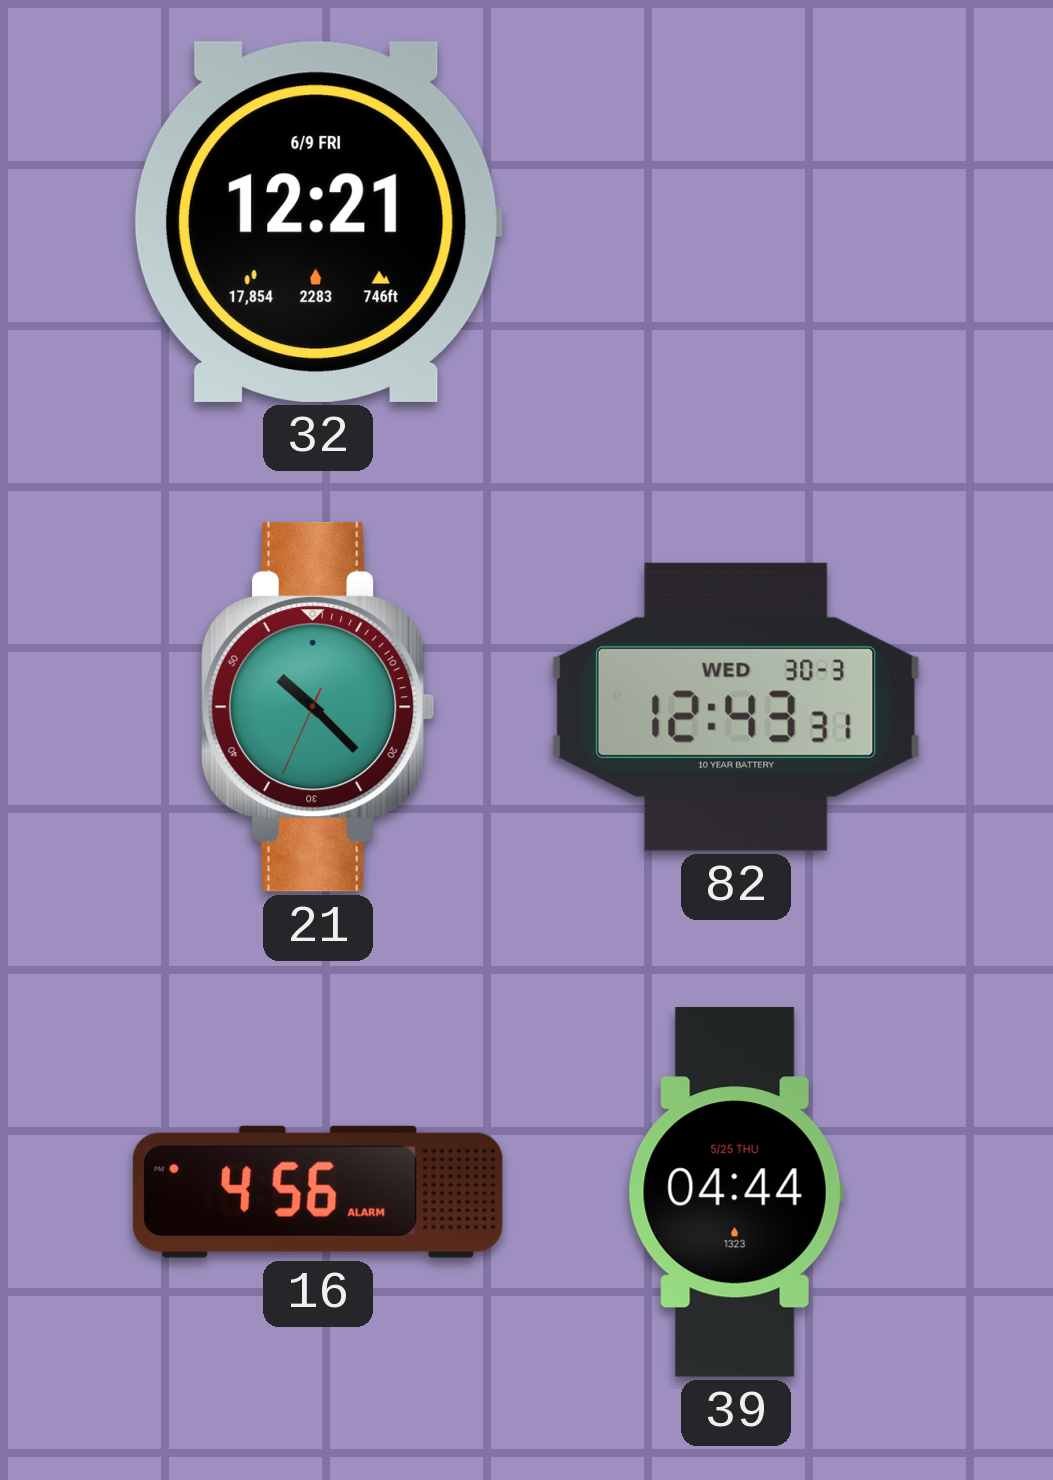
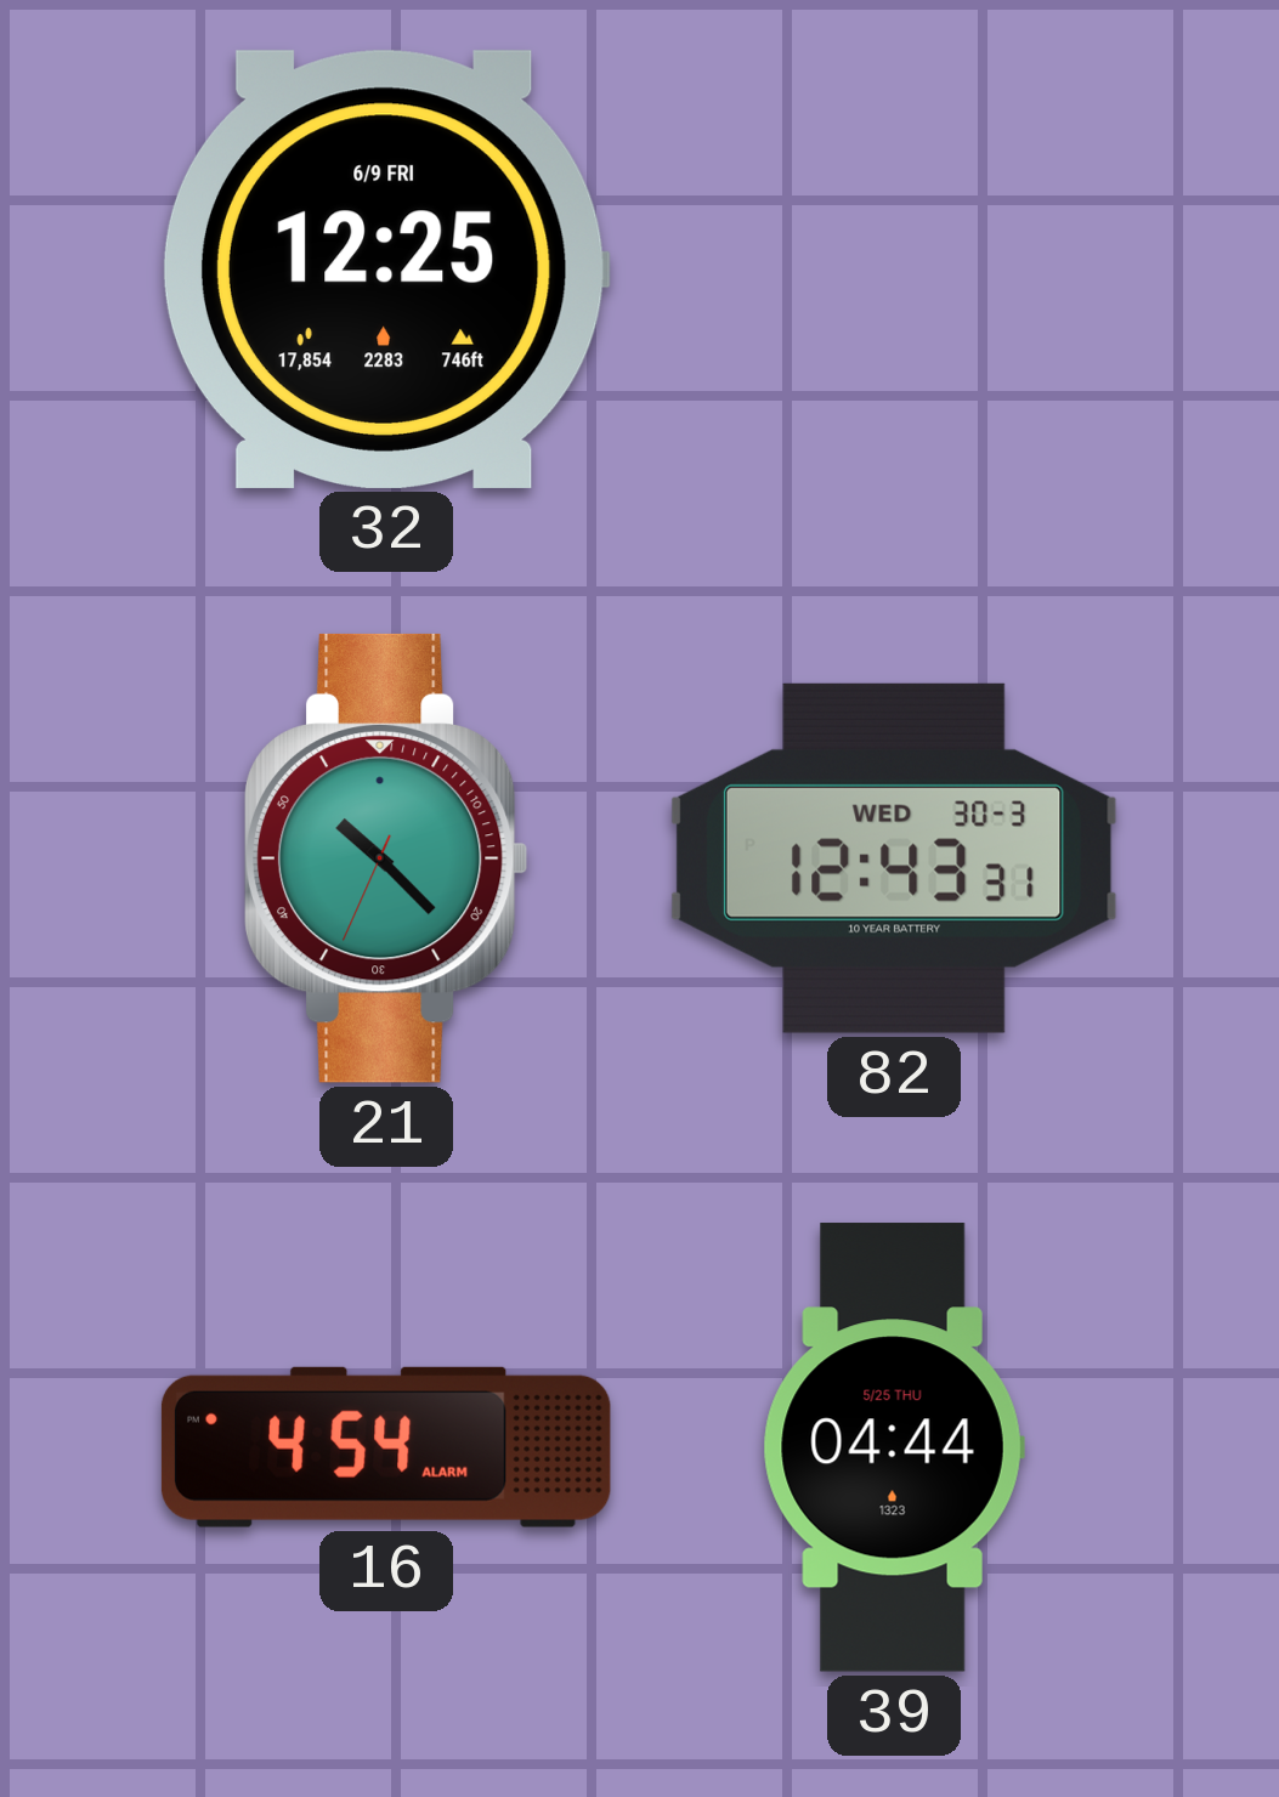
32: 12:21 -> 12:25
16: 4:56 -> 4:54
